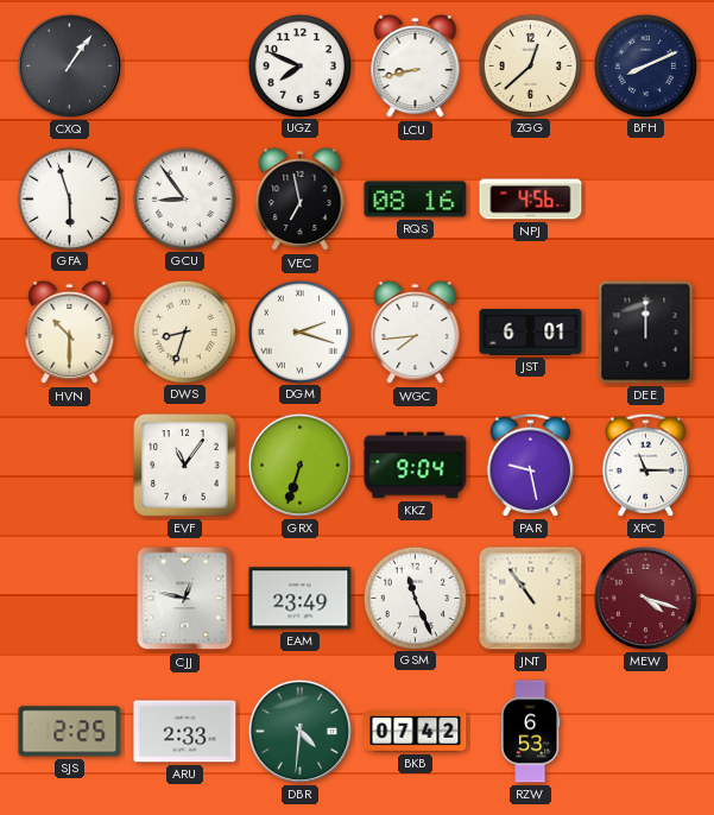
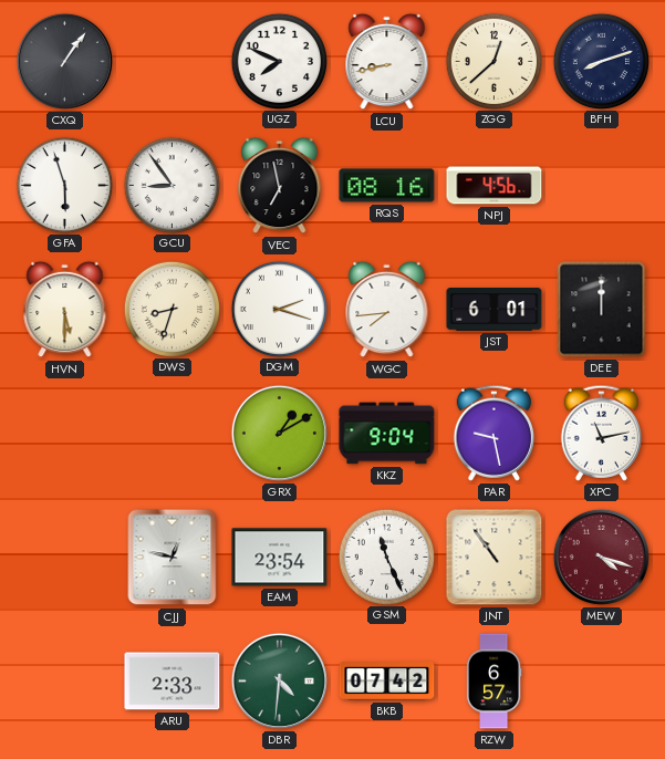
BFH: 8:11 -> 8:12
HVN: 10:30 -> 5:30
EVF: 11:06 -> none
GRX: 6:33 -> 1:10
XPC: 11:15 -> 11:13
EAM: 23:49 -> 23:54
SJS: 2:25 -> none
RZW: 6:53 -> 6:57
